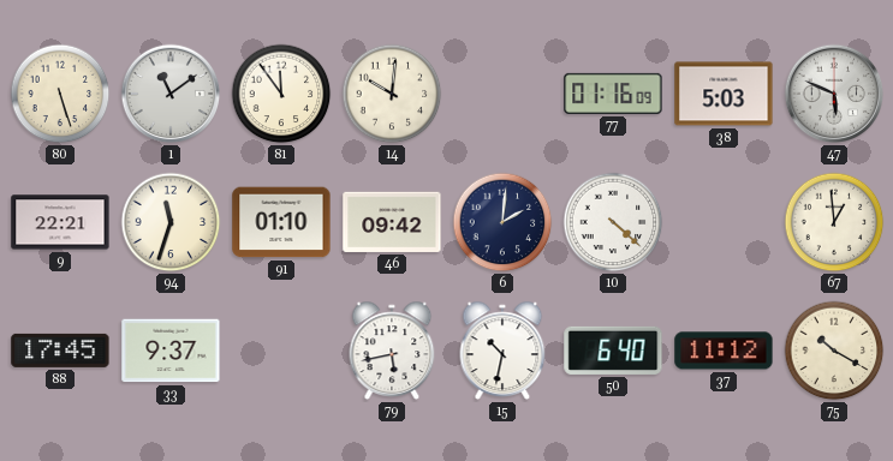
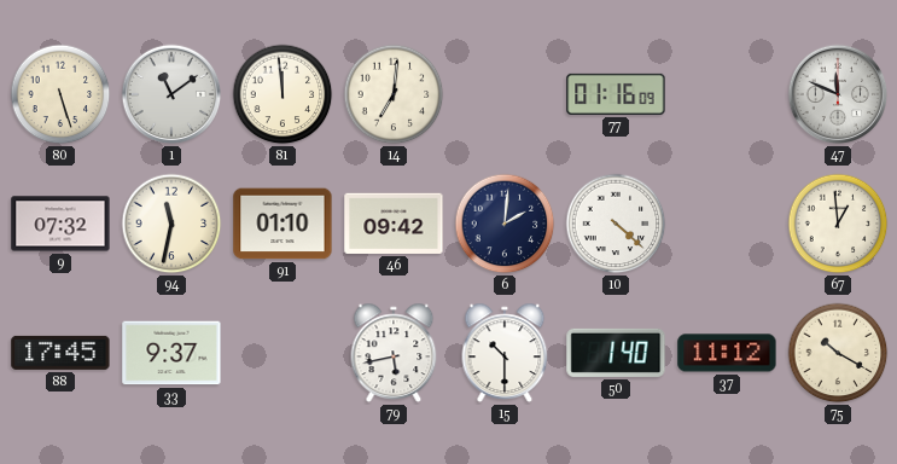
81: 11:54 -> 11:59
14: 10:01 -> 7:01
38: 5:03 -> none
47: 5:49 -> 11:49
9: 22:21 -> 07:32
94: 11:33 -> 11:32
15: 10:32 -> 10:30
50: 6:40 -> 1:40
